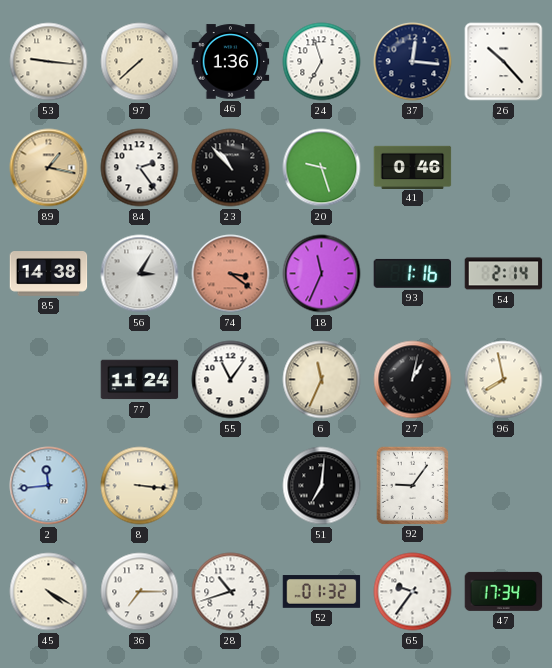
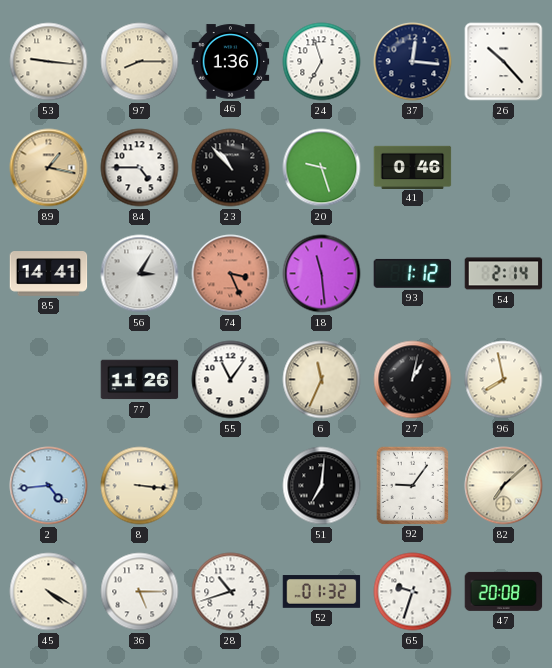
97: 7:38 -> 8:15
84: 2:24 -> 4:45
85: 14:38 -> 14:41
74: 3:21 -> 3:26
18: 11:34 -> 11:29
93: 1:16 -> 1:12
77: 11:24 -> 11:26
2: 11:44 -> 4:44
82: none -> 7:08
36: 7:15 -> 5:15
65: 9:36 -> 9:33
47: 17:34 -> 20:08
